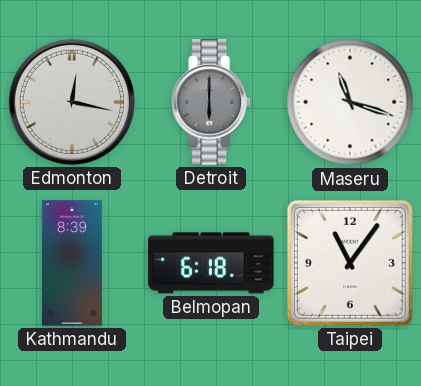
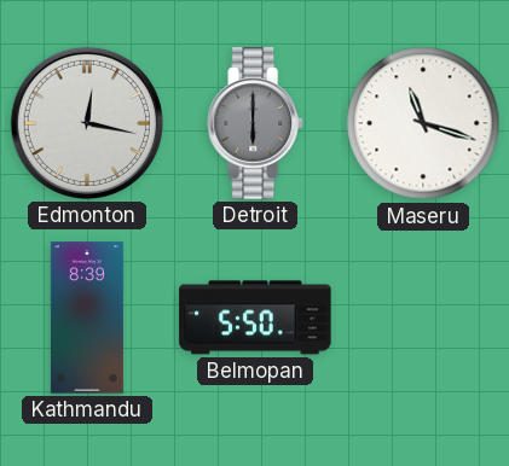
Belmopan: 6:18 -> 5:50
Taipei: 11:06 -> none
